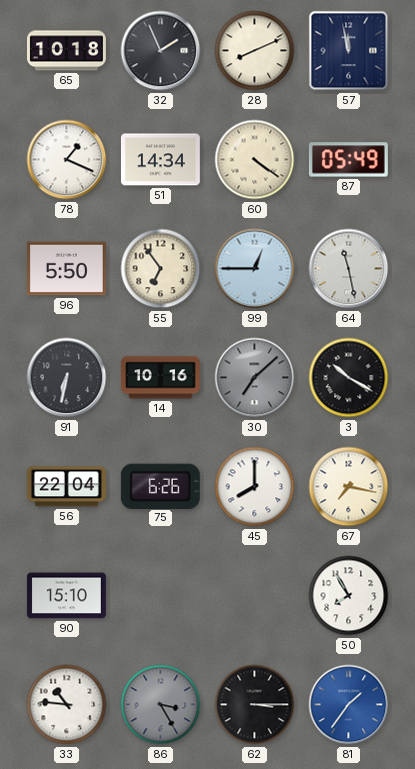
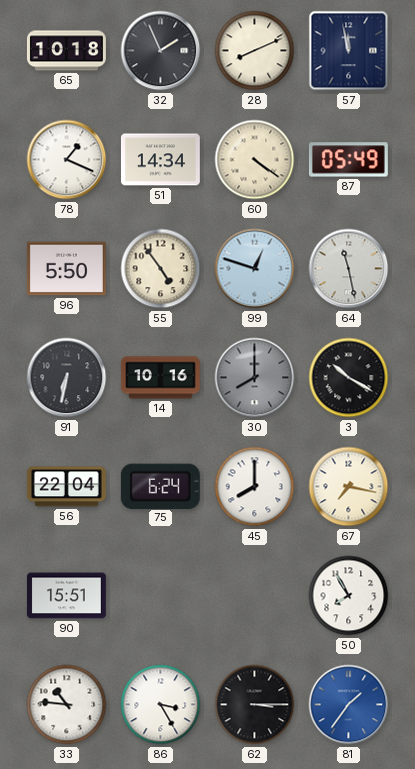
55: 6:54 -> 4:54
99: 12:45 -> 12:48
30: 7:08 -> 8:00
75: 6:26 -> 6:24
90: 15:10 -> 15:51
86 dial: grey -> white
